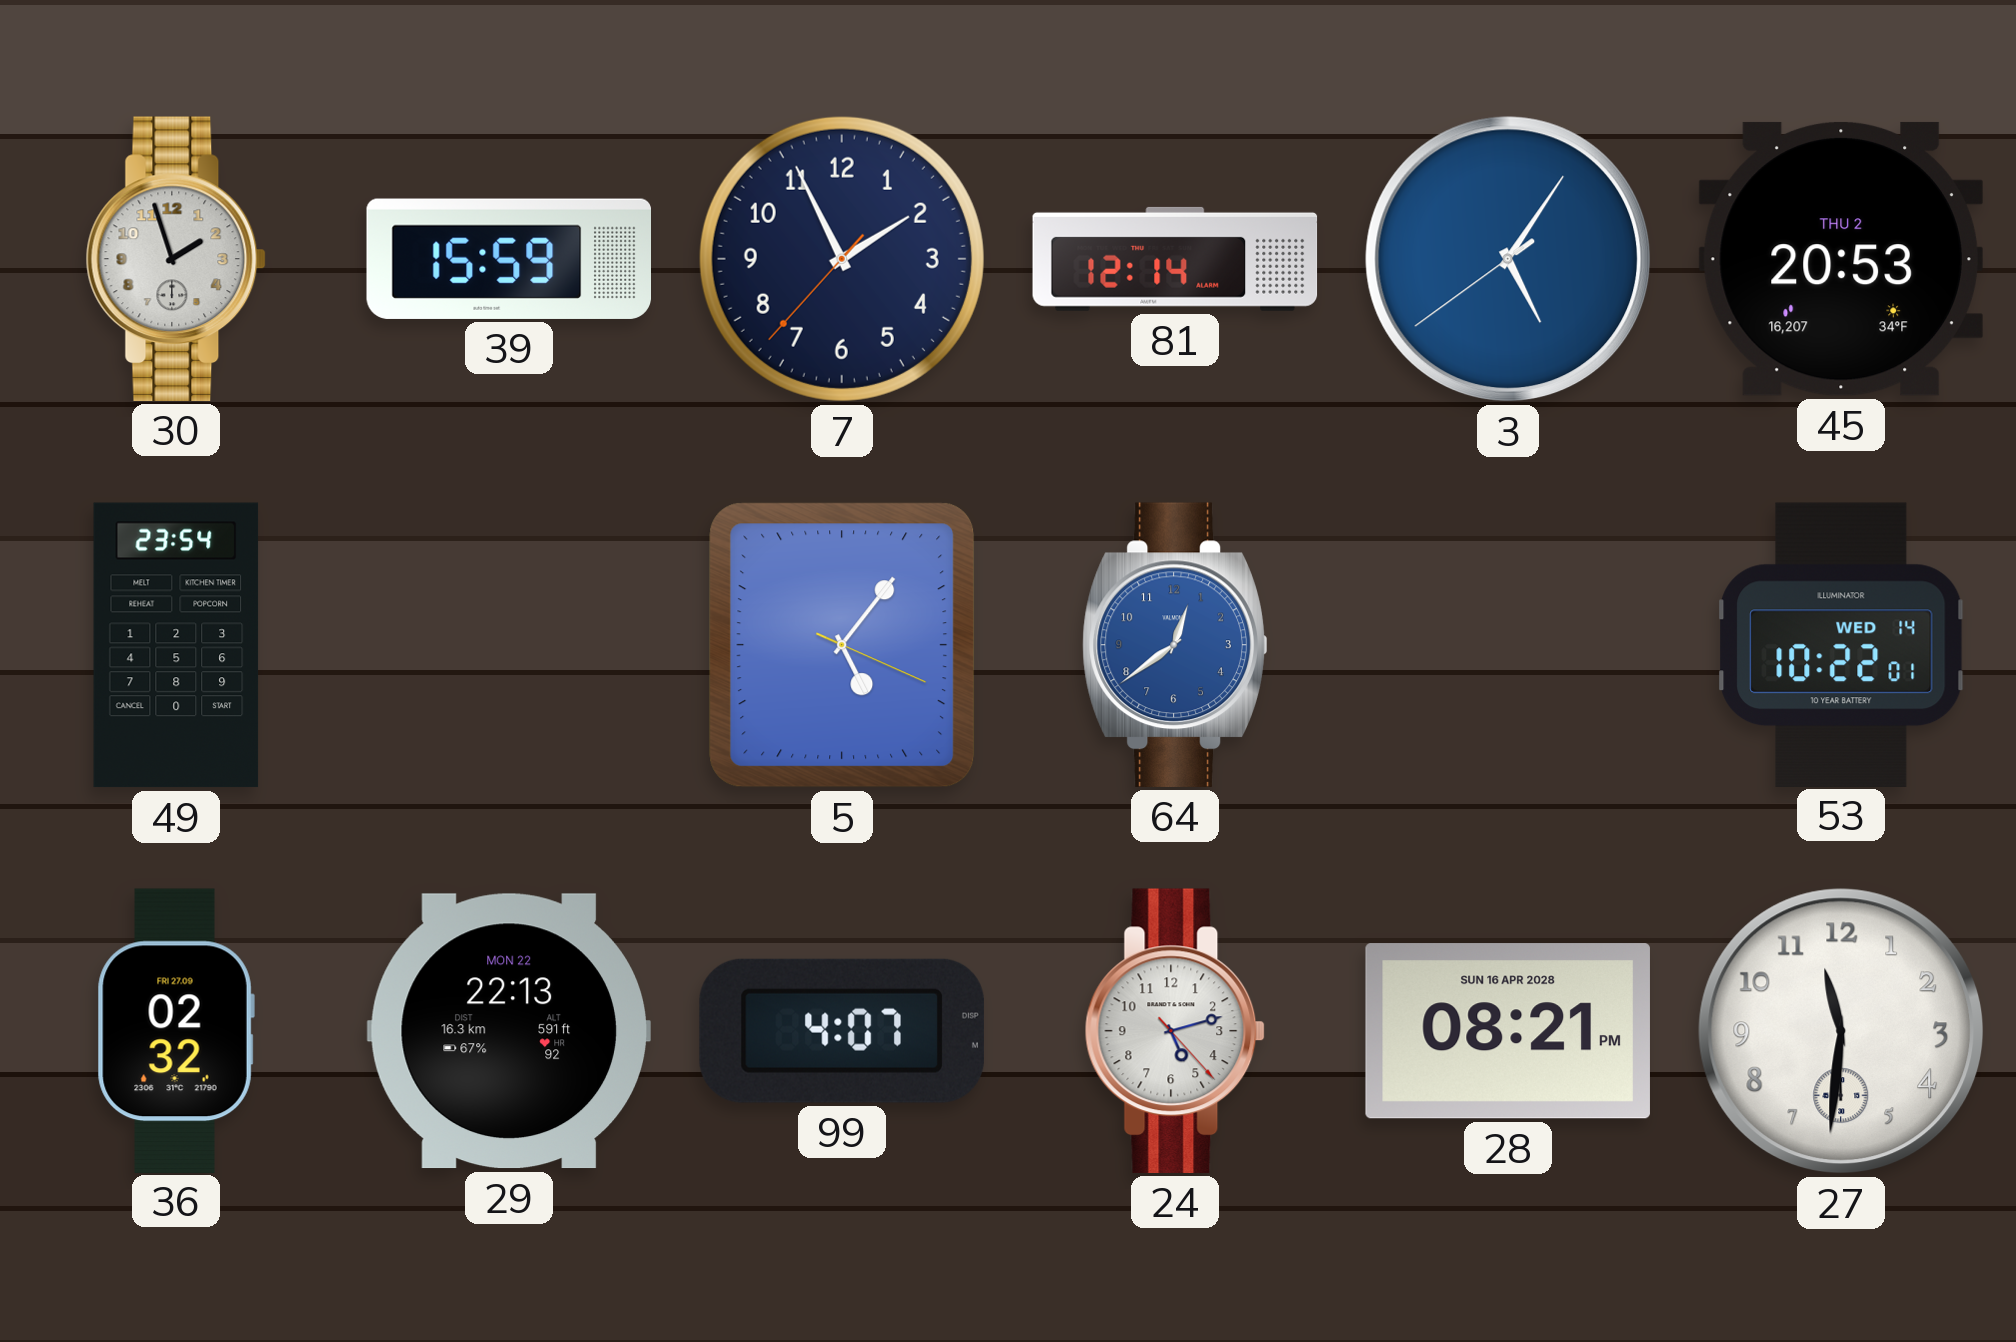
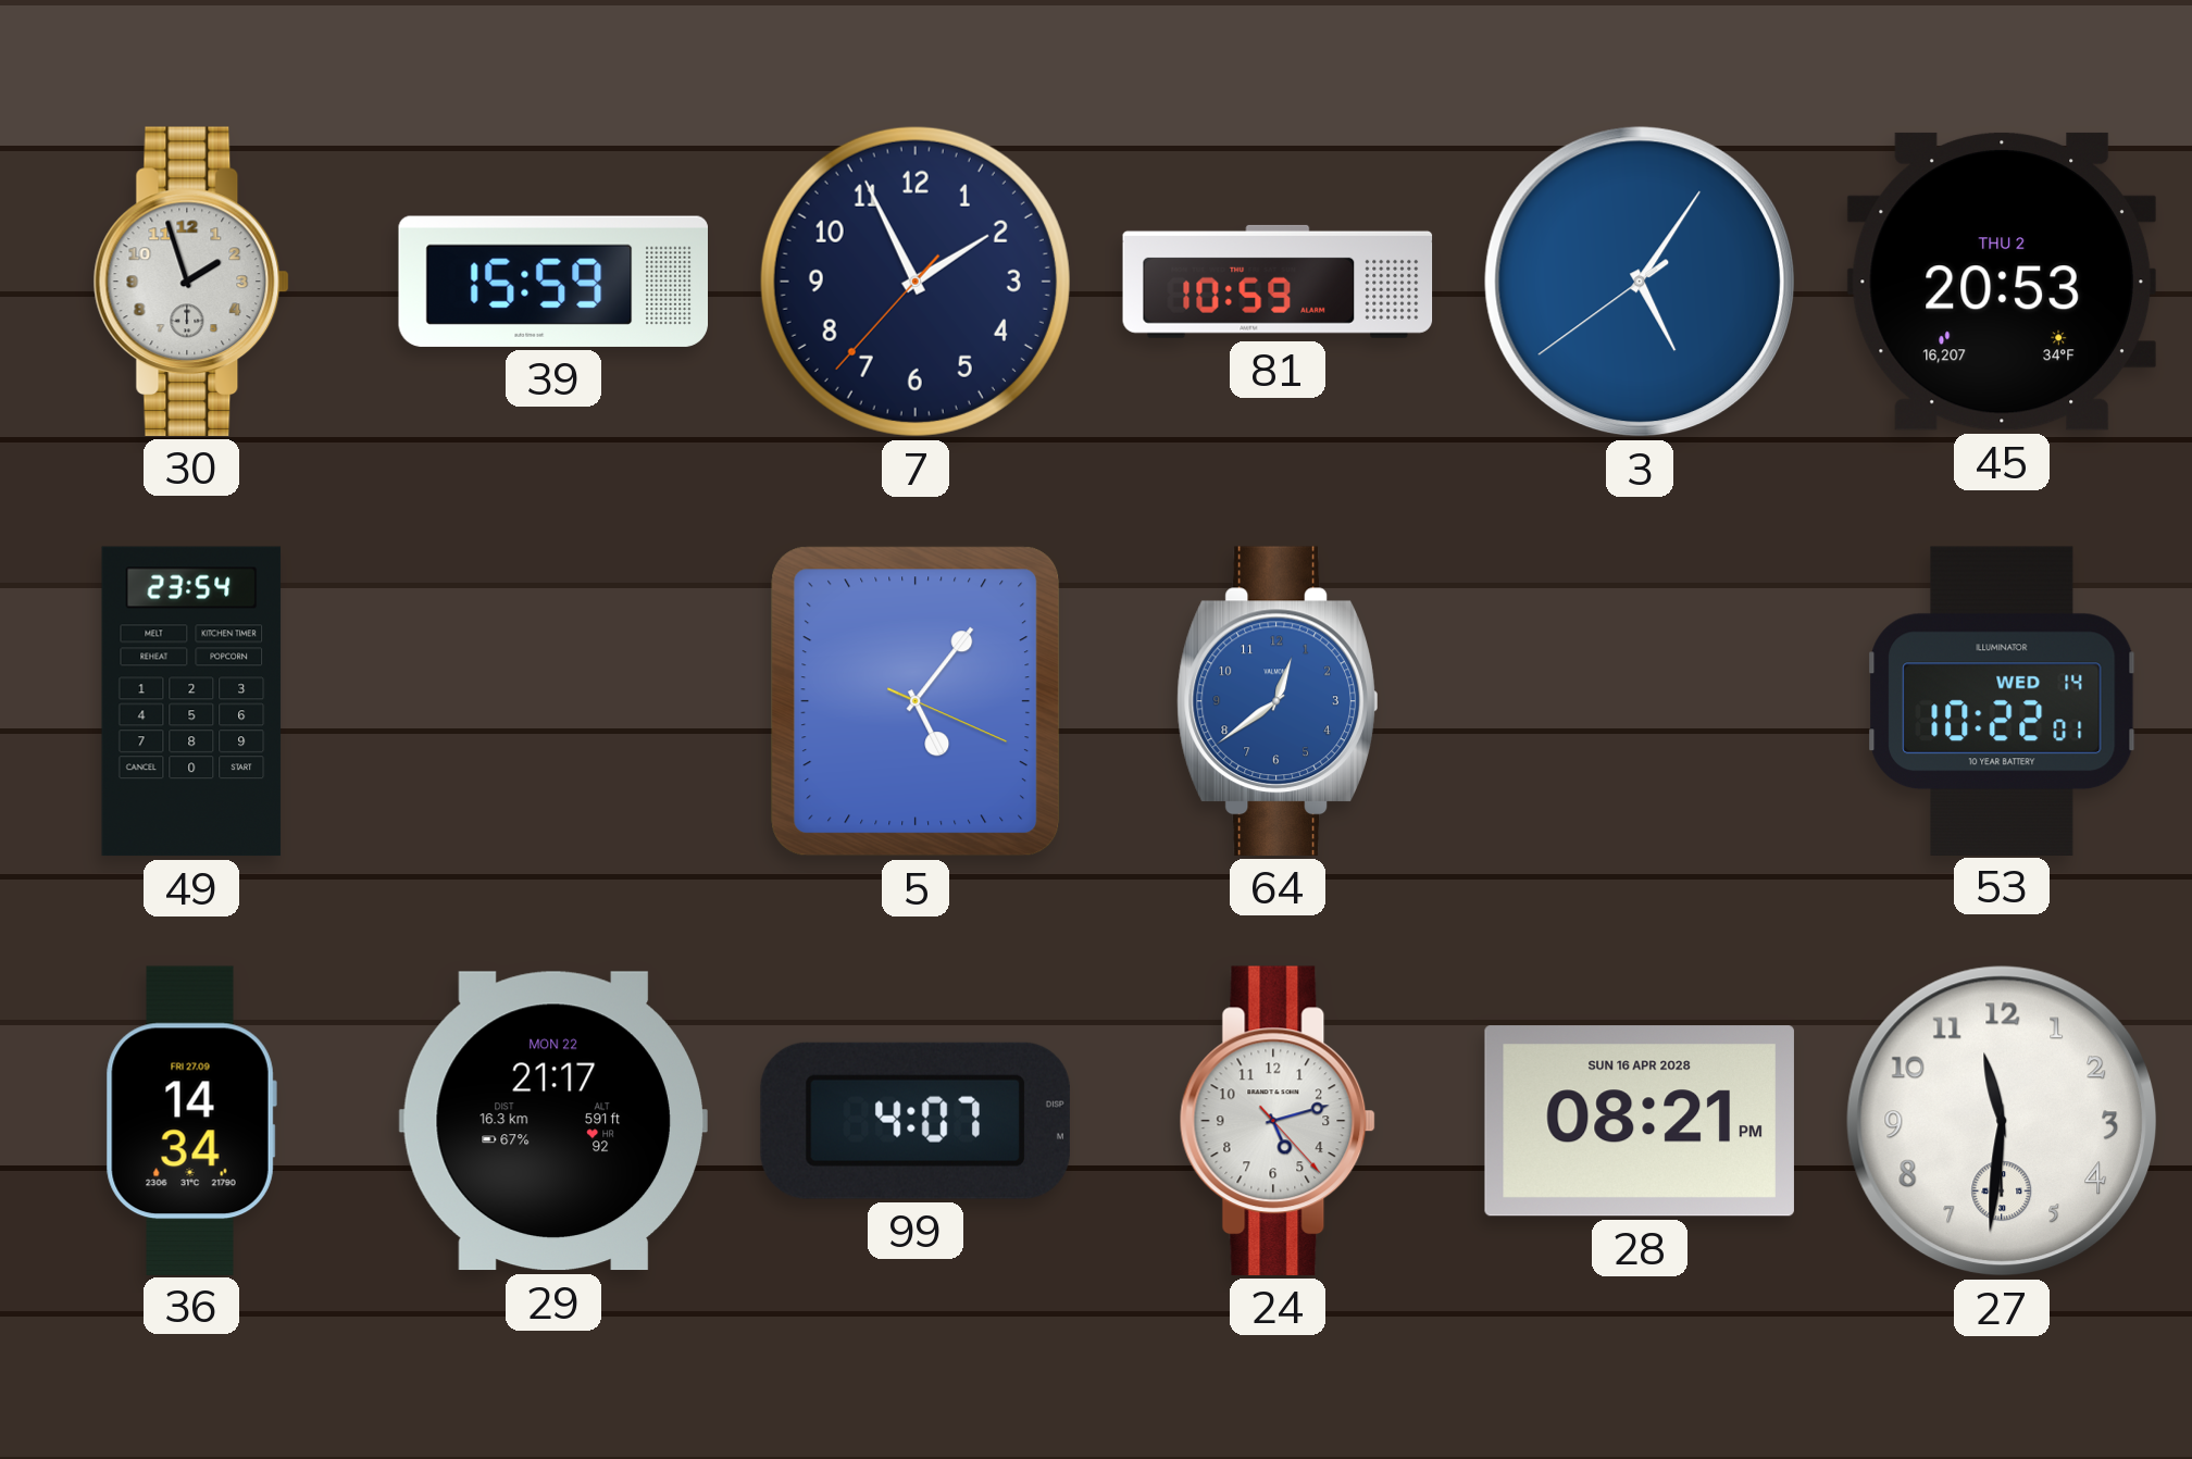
81: 12:14 -> 10:59
36: 02:32 -> 14:34
29: 22:13 -> 21:17
